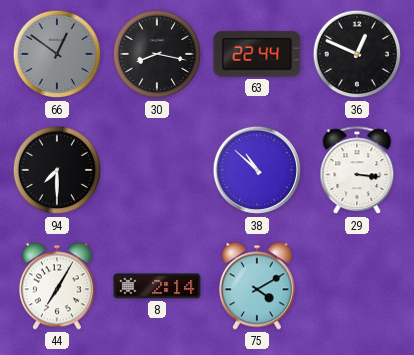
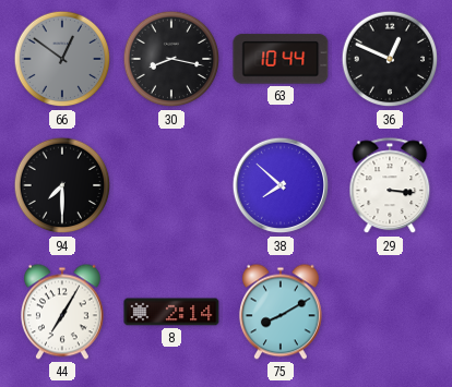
63: 22:44 -> 10:44
38: 10:52 -> 7:52
75: 4:10 -> 8:10
